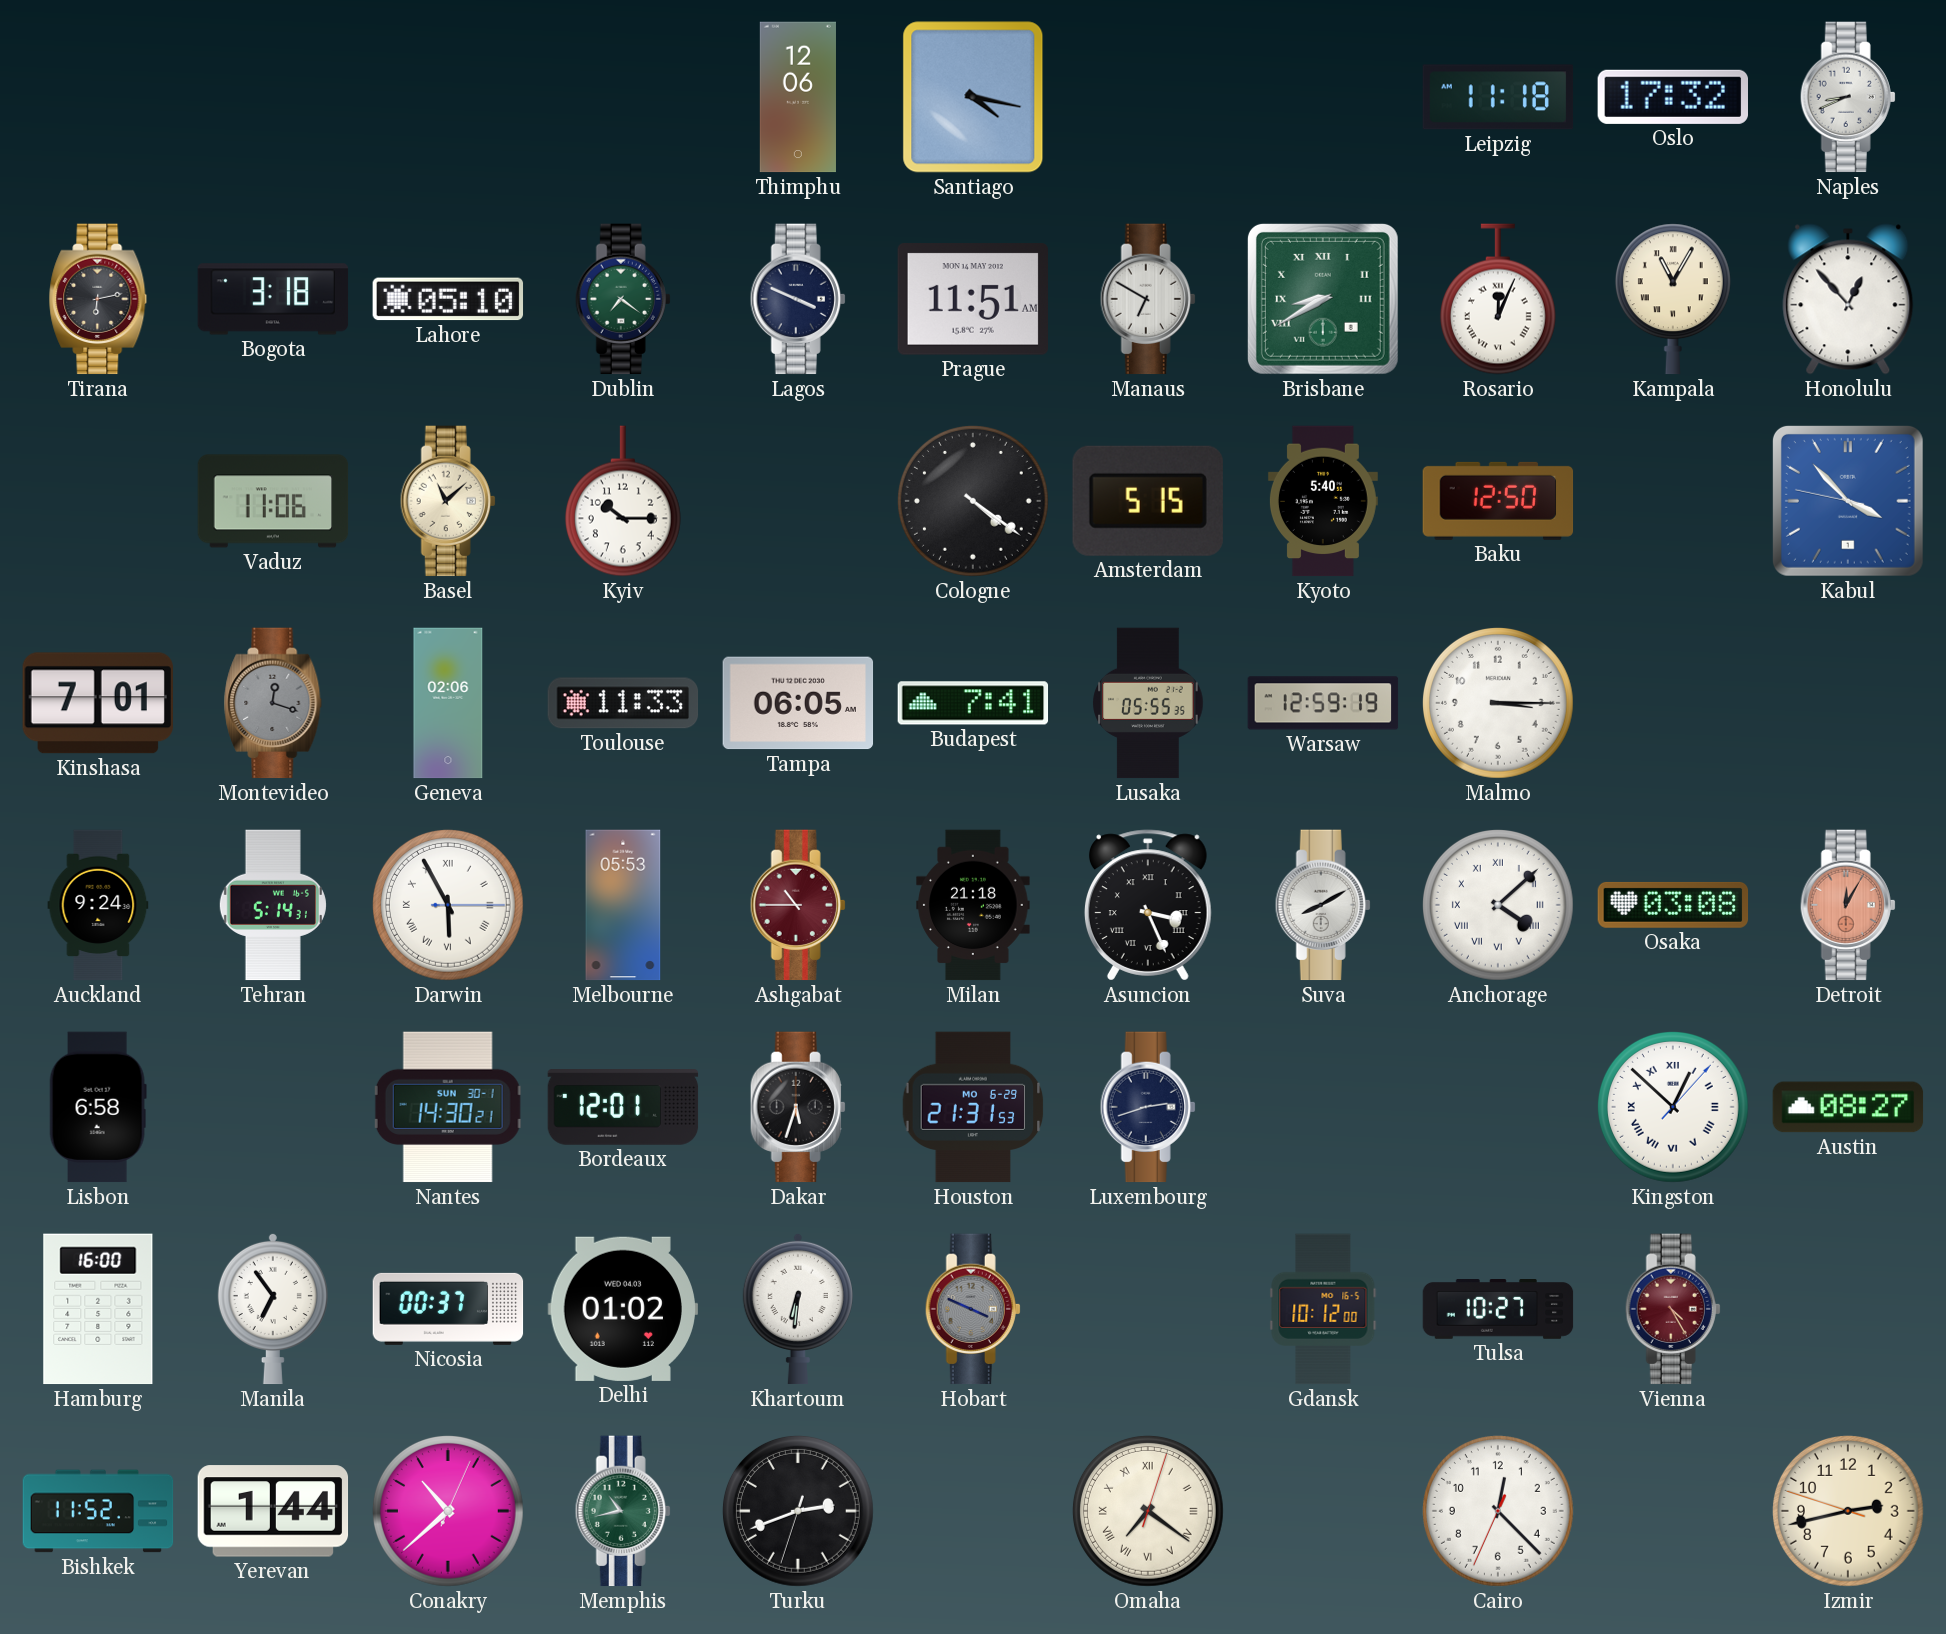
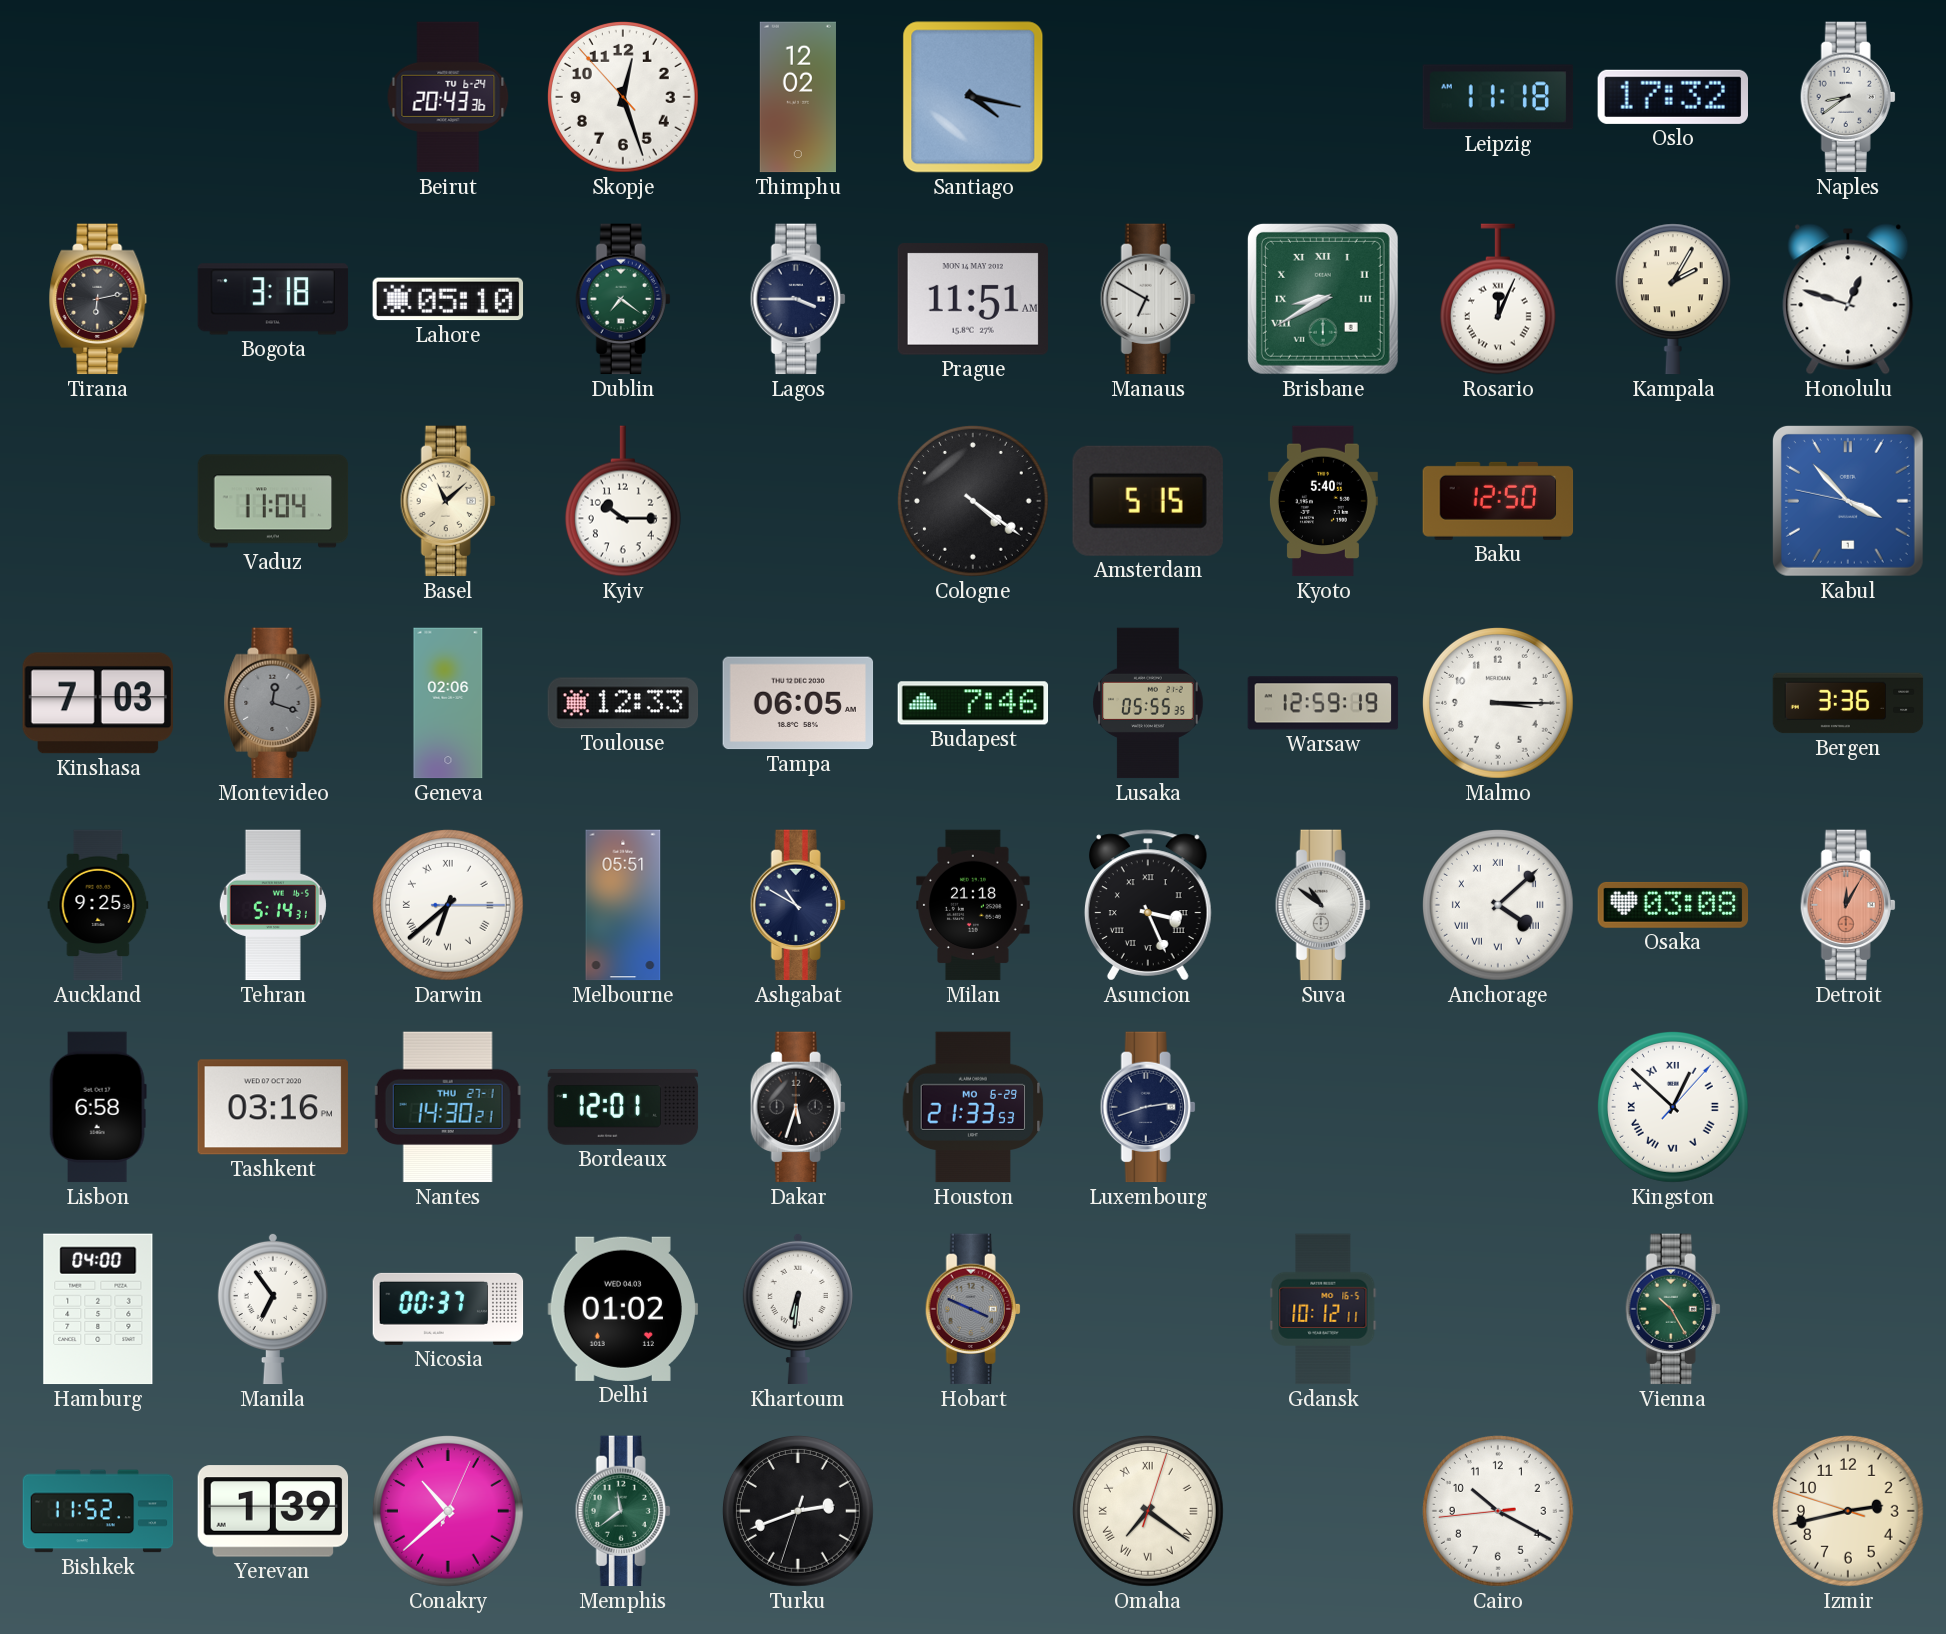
Beirut: none -> 20:43
Skopje: none -> 12:26
Thimphu: 12:06 -> 12:02
Naples: 8:41 -> 8:39
Lagos: 3:49 -> 3:45
Kampala: 11:05 -> 2:05
Honolulu: 12:53 -> 12:48
Vaduz: 11:06 -> 11:04
Kinshasa: 7:01 -> 7:03
Toulouse: 11:33 -> 12:33
Budapest: 7:41 -> 7:46
Bergen: none -> 3:36
Auckland: 9:24 -> 9:25
Darwin: 5:55 -> 6:38
Melbourne: 05:53 -> 05:51
Ashgabat: 10:45 -> 10:50
Ashgabat dial: burgundy -> navy
Suva: 8:10 -> 10:51
Tashkent: none -> 03:16
Nantes date: SUN 30-1 -> THU 27-1
Houston: 21:31 -> 21:33
Austin: 08:27 -> none
Hamburg: 16:00 -> 04:00
Gdansk: 10:12:00 -> 10:12:11
Tulsa: 10:27 -> none
Vienna: 4:25 -> 10:25
Vienna dial: burgundy -> green
Yerevan: 1:44 -> 1:39
Memphis: 10:43 -> 11:39
Cairo: 12:22 -> 10:19
